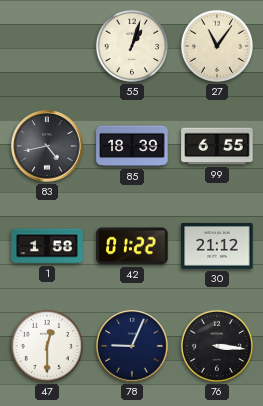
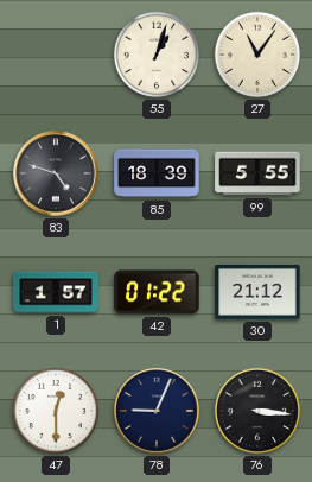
83: 4:43 -> 4:48
99: 6:55 -> 5:55
1: 1:58 -> 1:57
